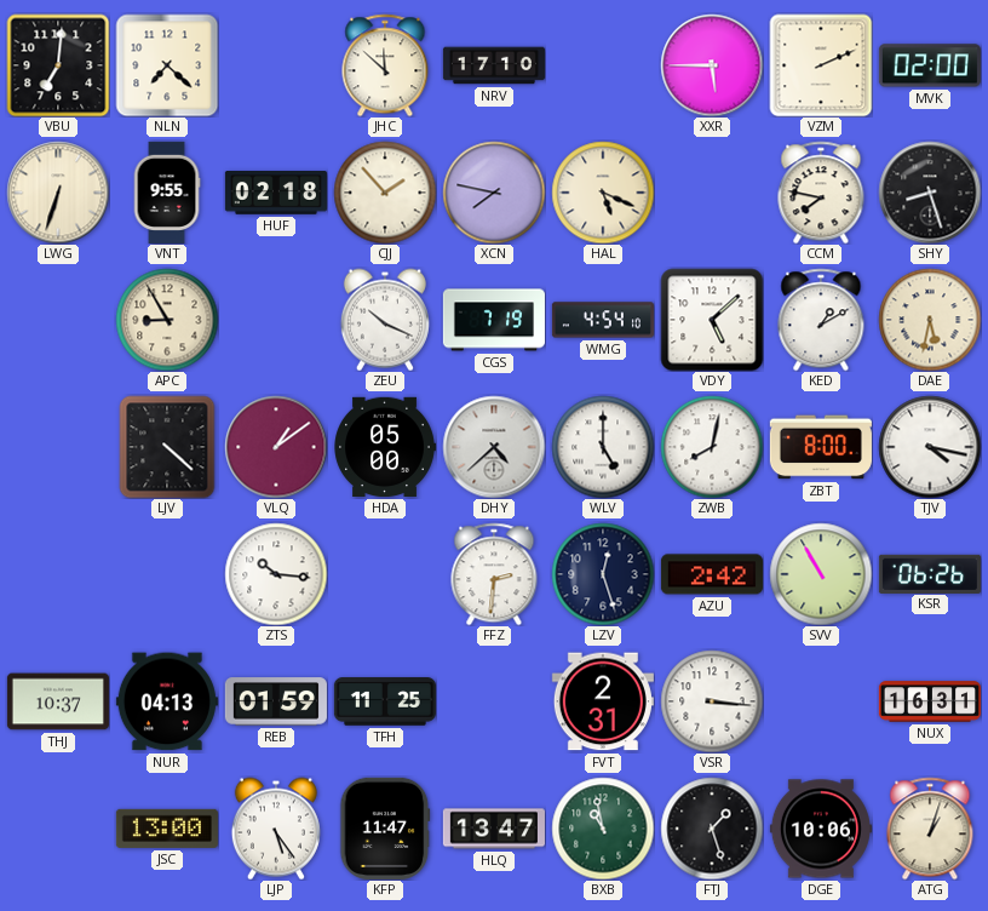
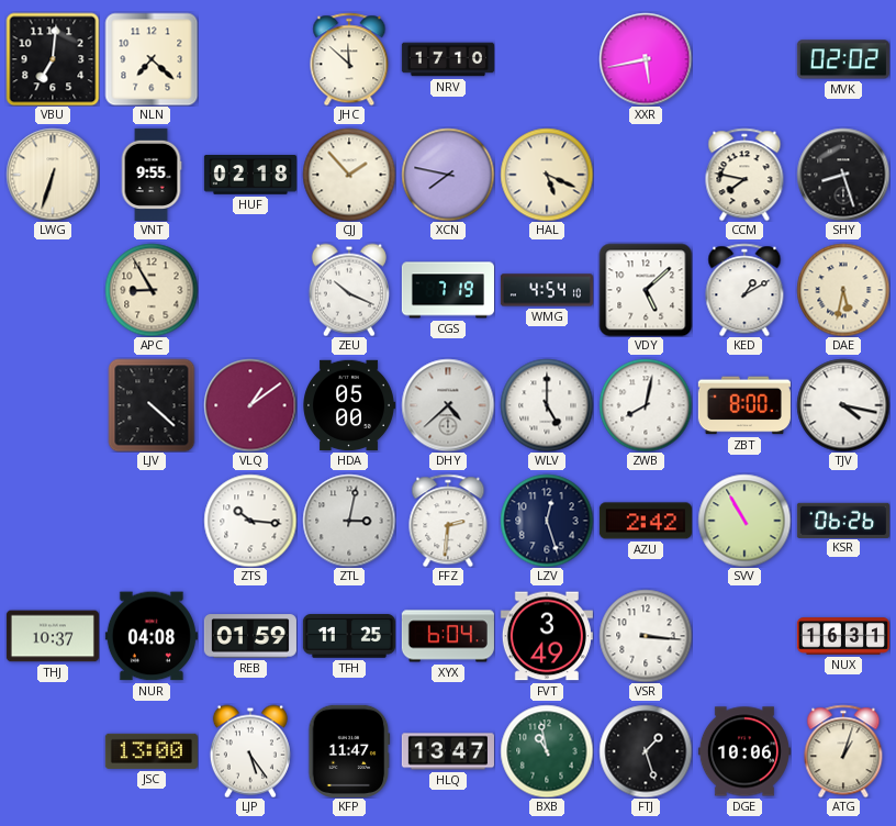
XXR: 5:45 -> 5:43
VZM: 2:11 -> none
MVK: 02:00 -> 02:02
ZTL: none -> 3:02
NUR: 04:13 -> 04:08
XYX: none -> 6:04
FVT: 2:31 -> 3:49
